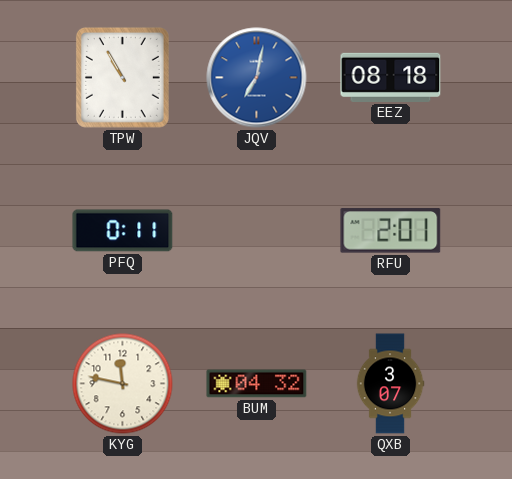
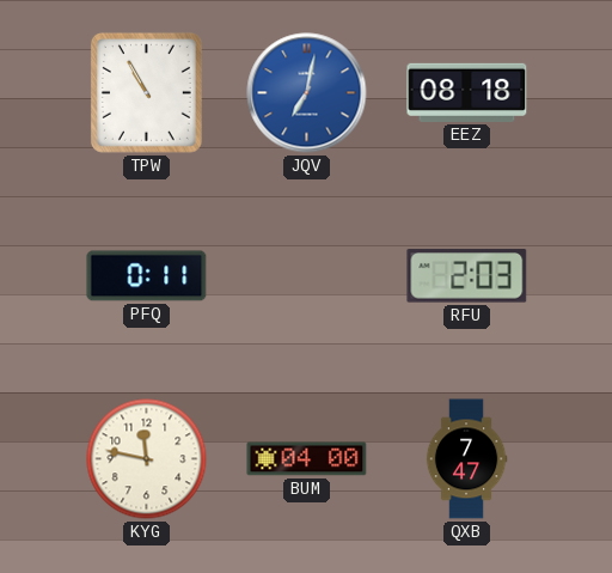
RFU: 2:01 -> 2:03
BUM: 04:32 -> 04:00
QXB: 3:07 -> 7:47
